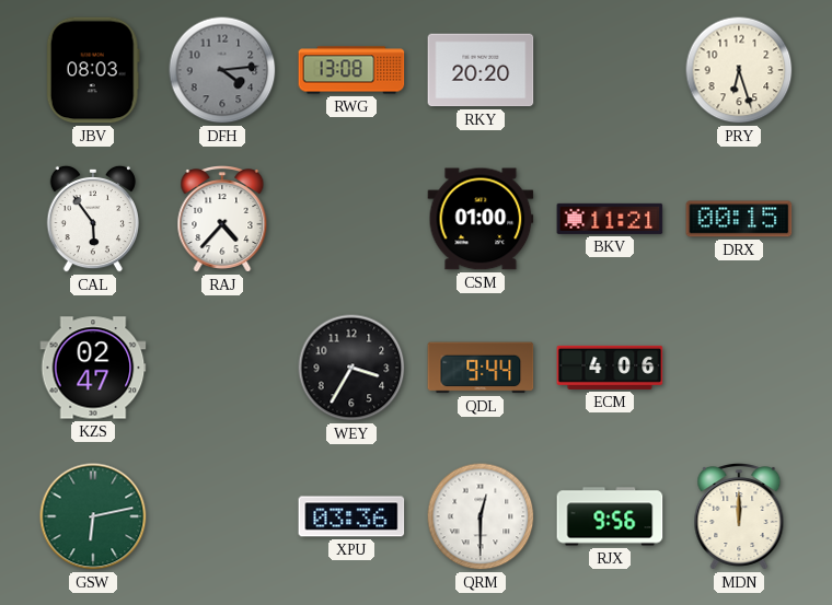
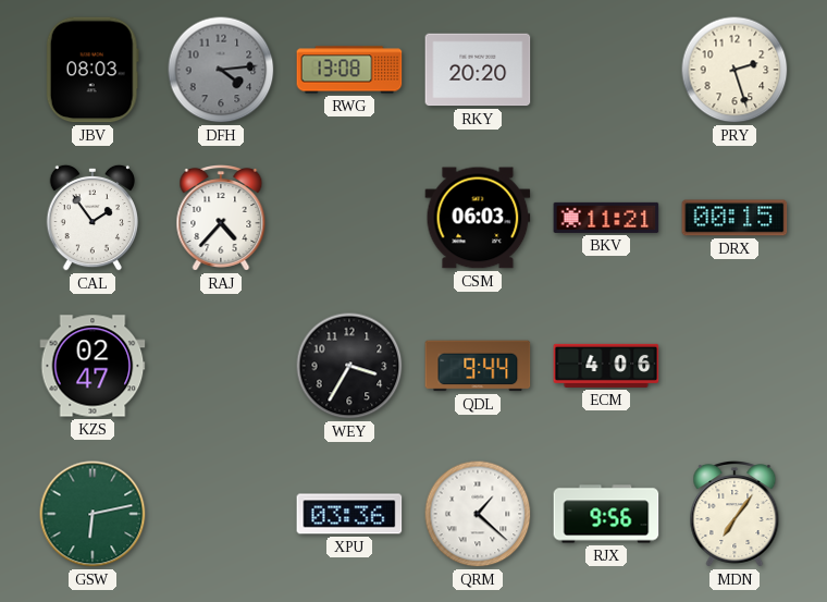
PRY: 6:27 -> 2:27
CAL: 5:54 -> 1:54
CSM: 01:00 -> 06:03
QRM: 12:30 -> 1:22
MDN: 12:00 -> 7:06
